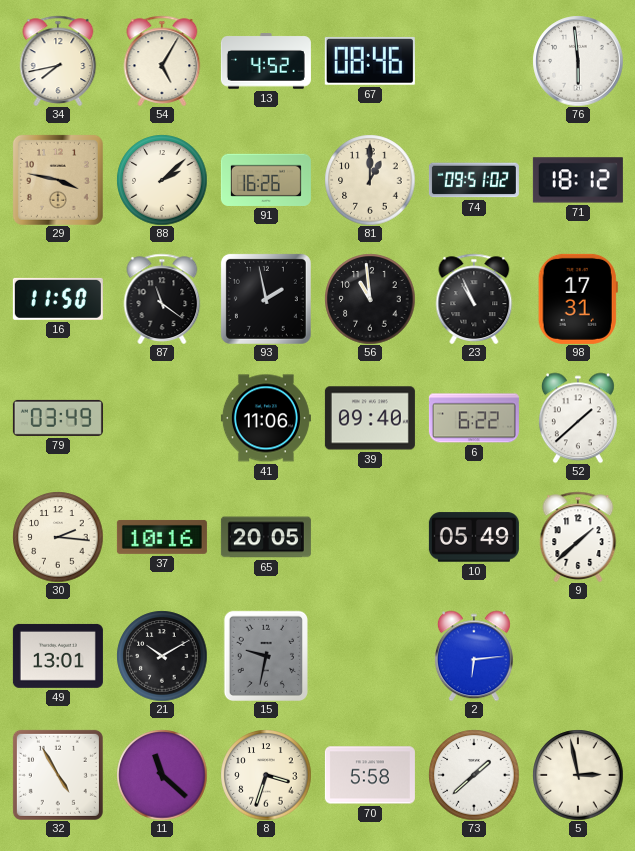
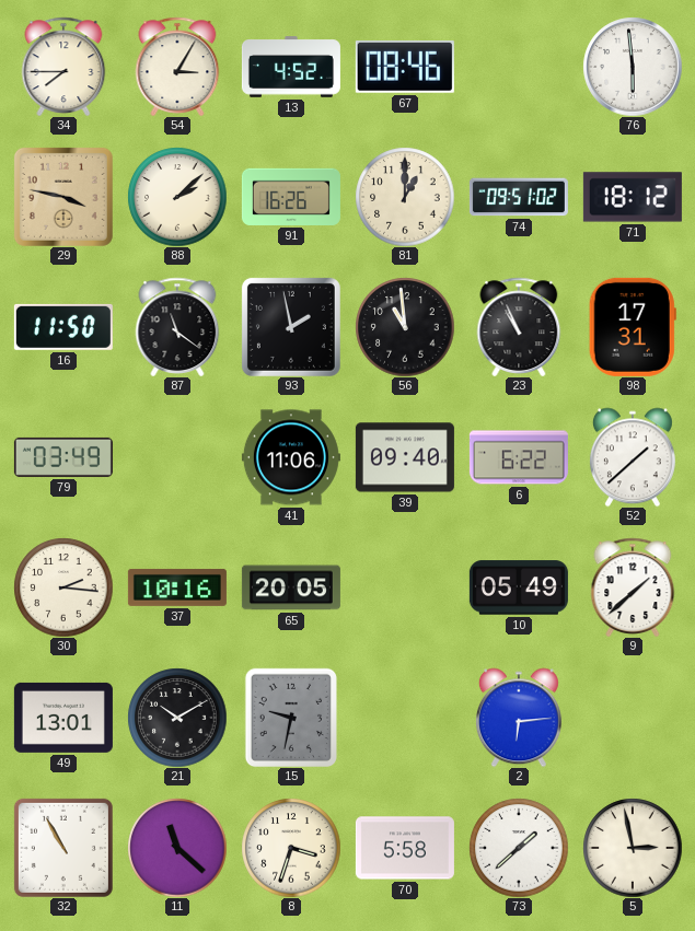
34: 7:43 -> 7:45
54: 5:05 -> 3:05
32: 4:55 -> 10:55
